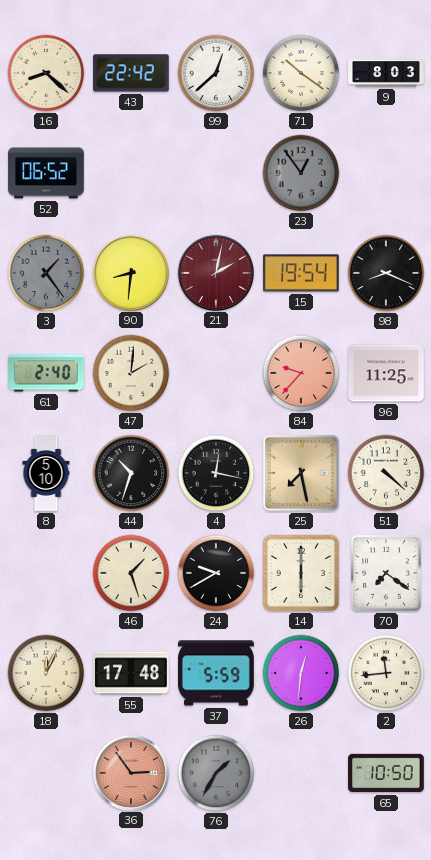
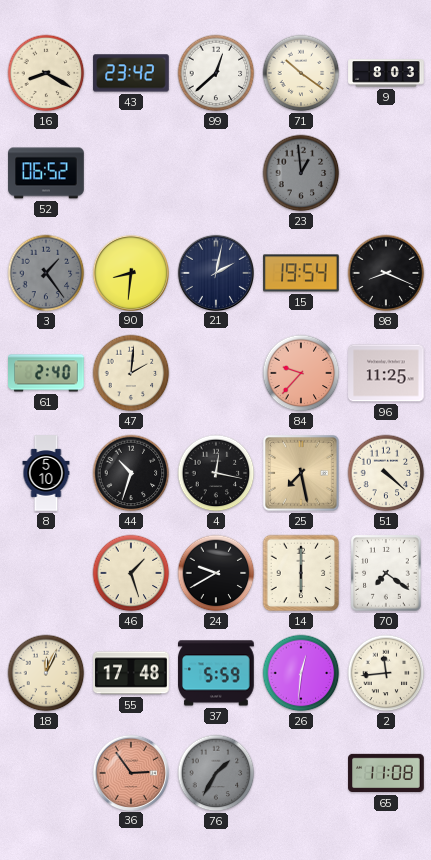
16: 8:22 -> 8:20
43: 22:42 -> 23:42
23: 12:54 -> 12:59
21 dial: burgundy -> navy
65: 10:50 -> 11:08
